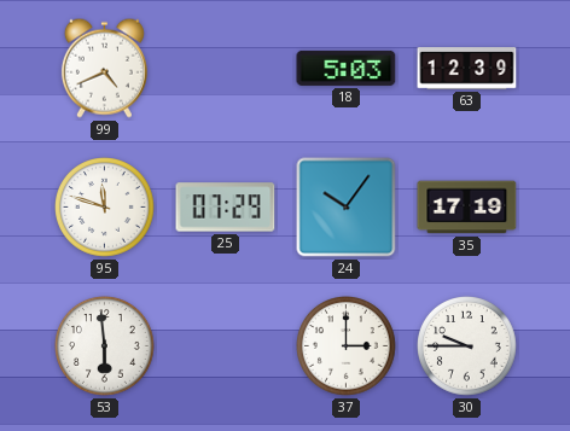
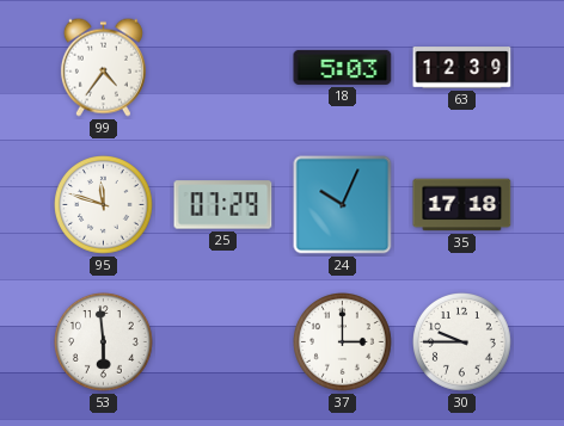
99: 4:41 -> 4:36
24: 10:06 -> 10:04
35: 17:19 -> 17:18
